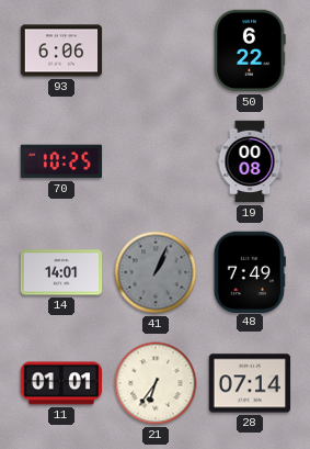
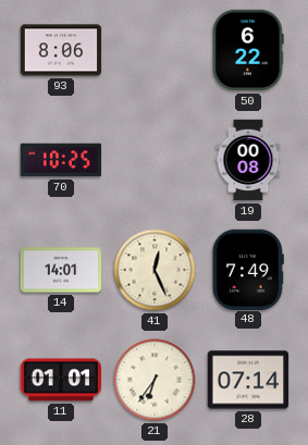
93: 6:06 -> 8:06
41: 1:04 -> 12:26
41 dial: grey -> cream
